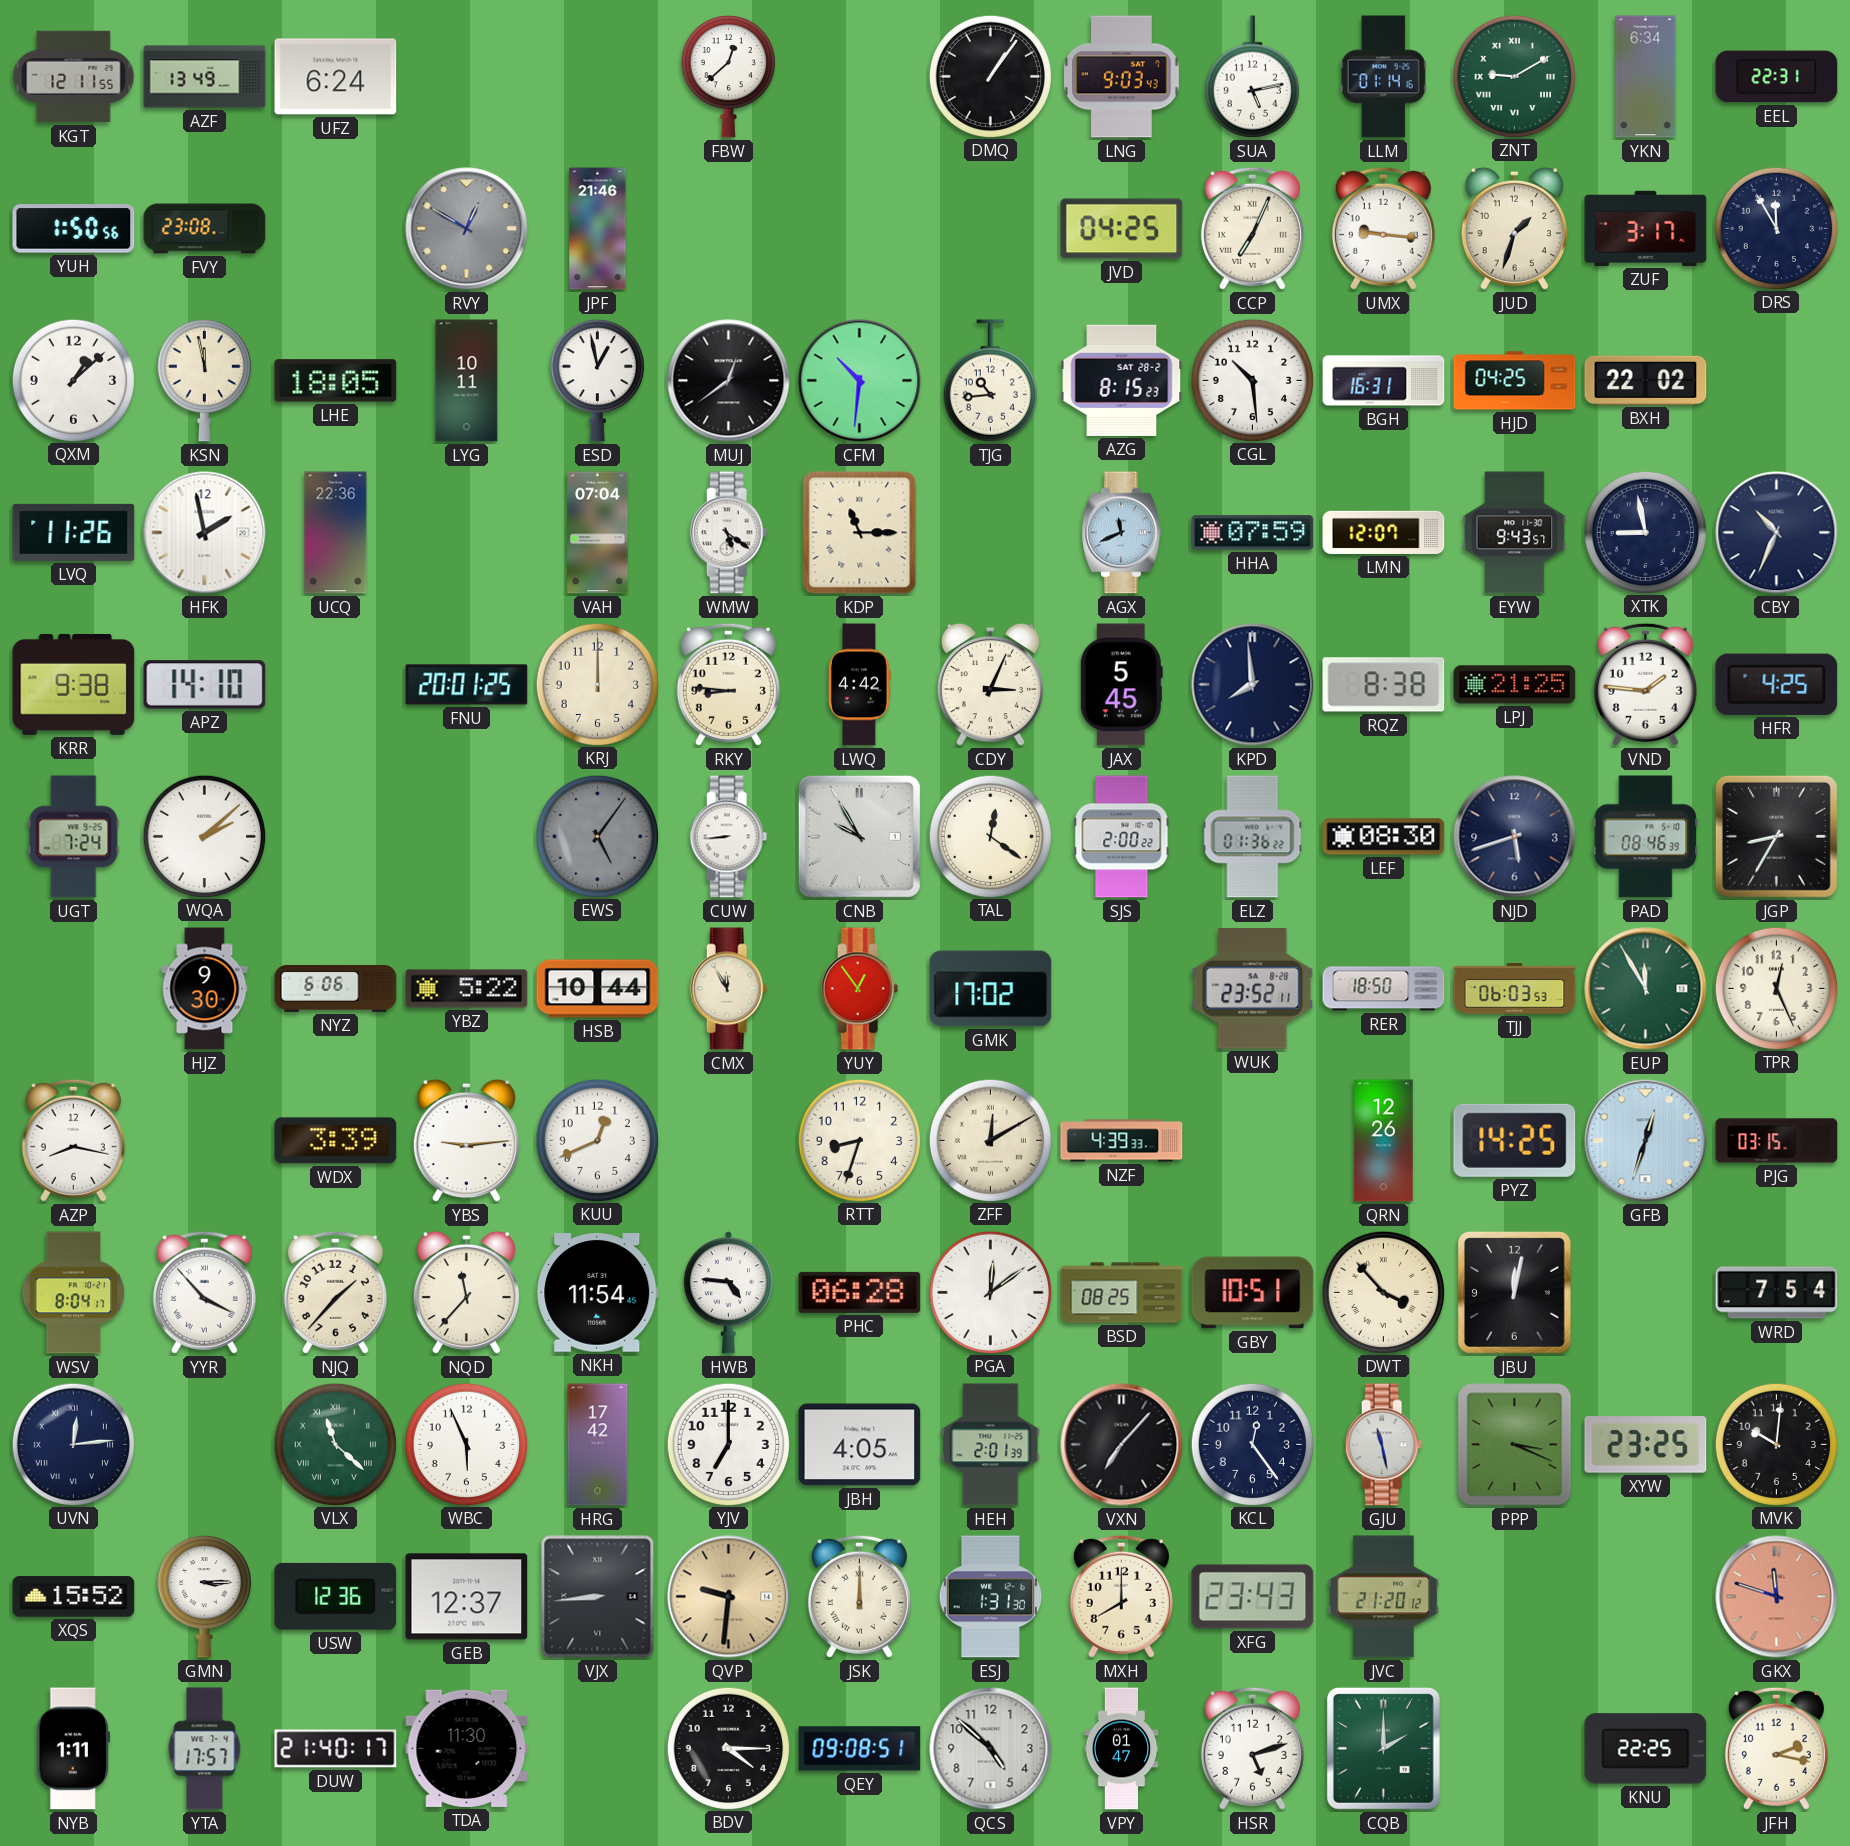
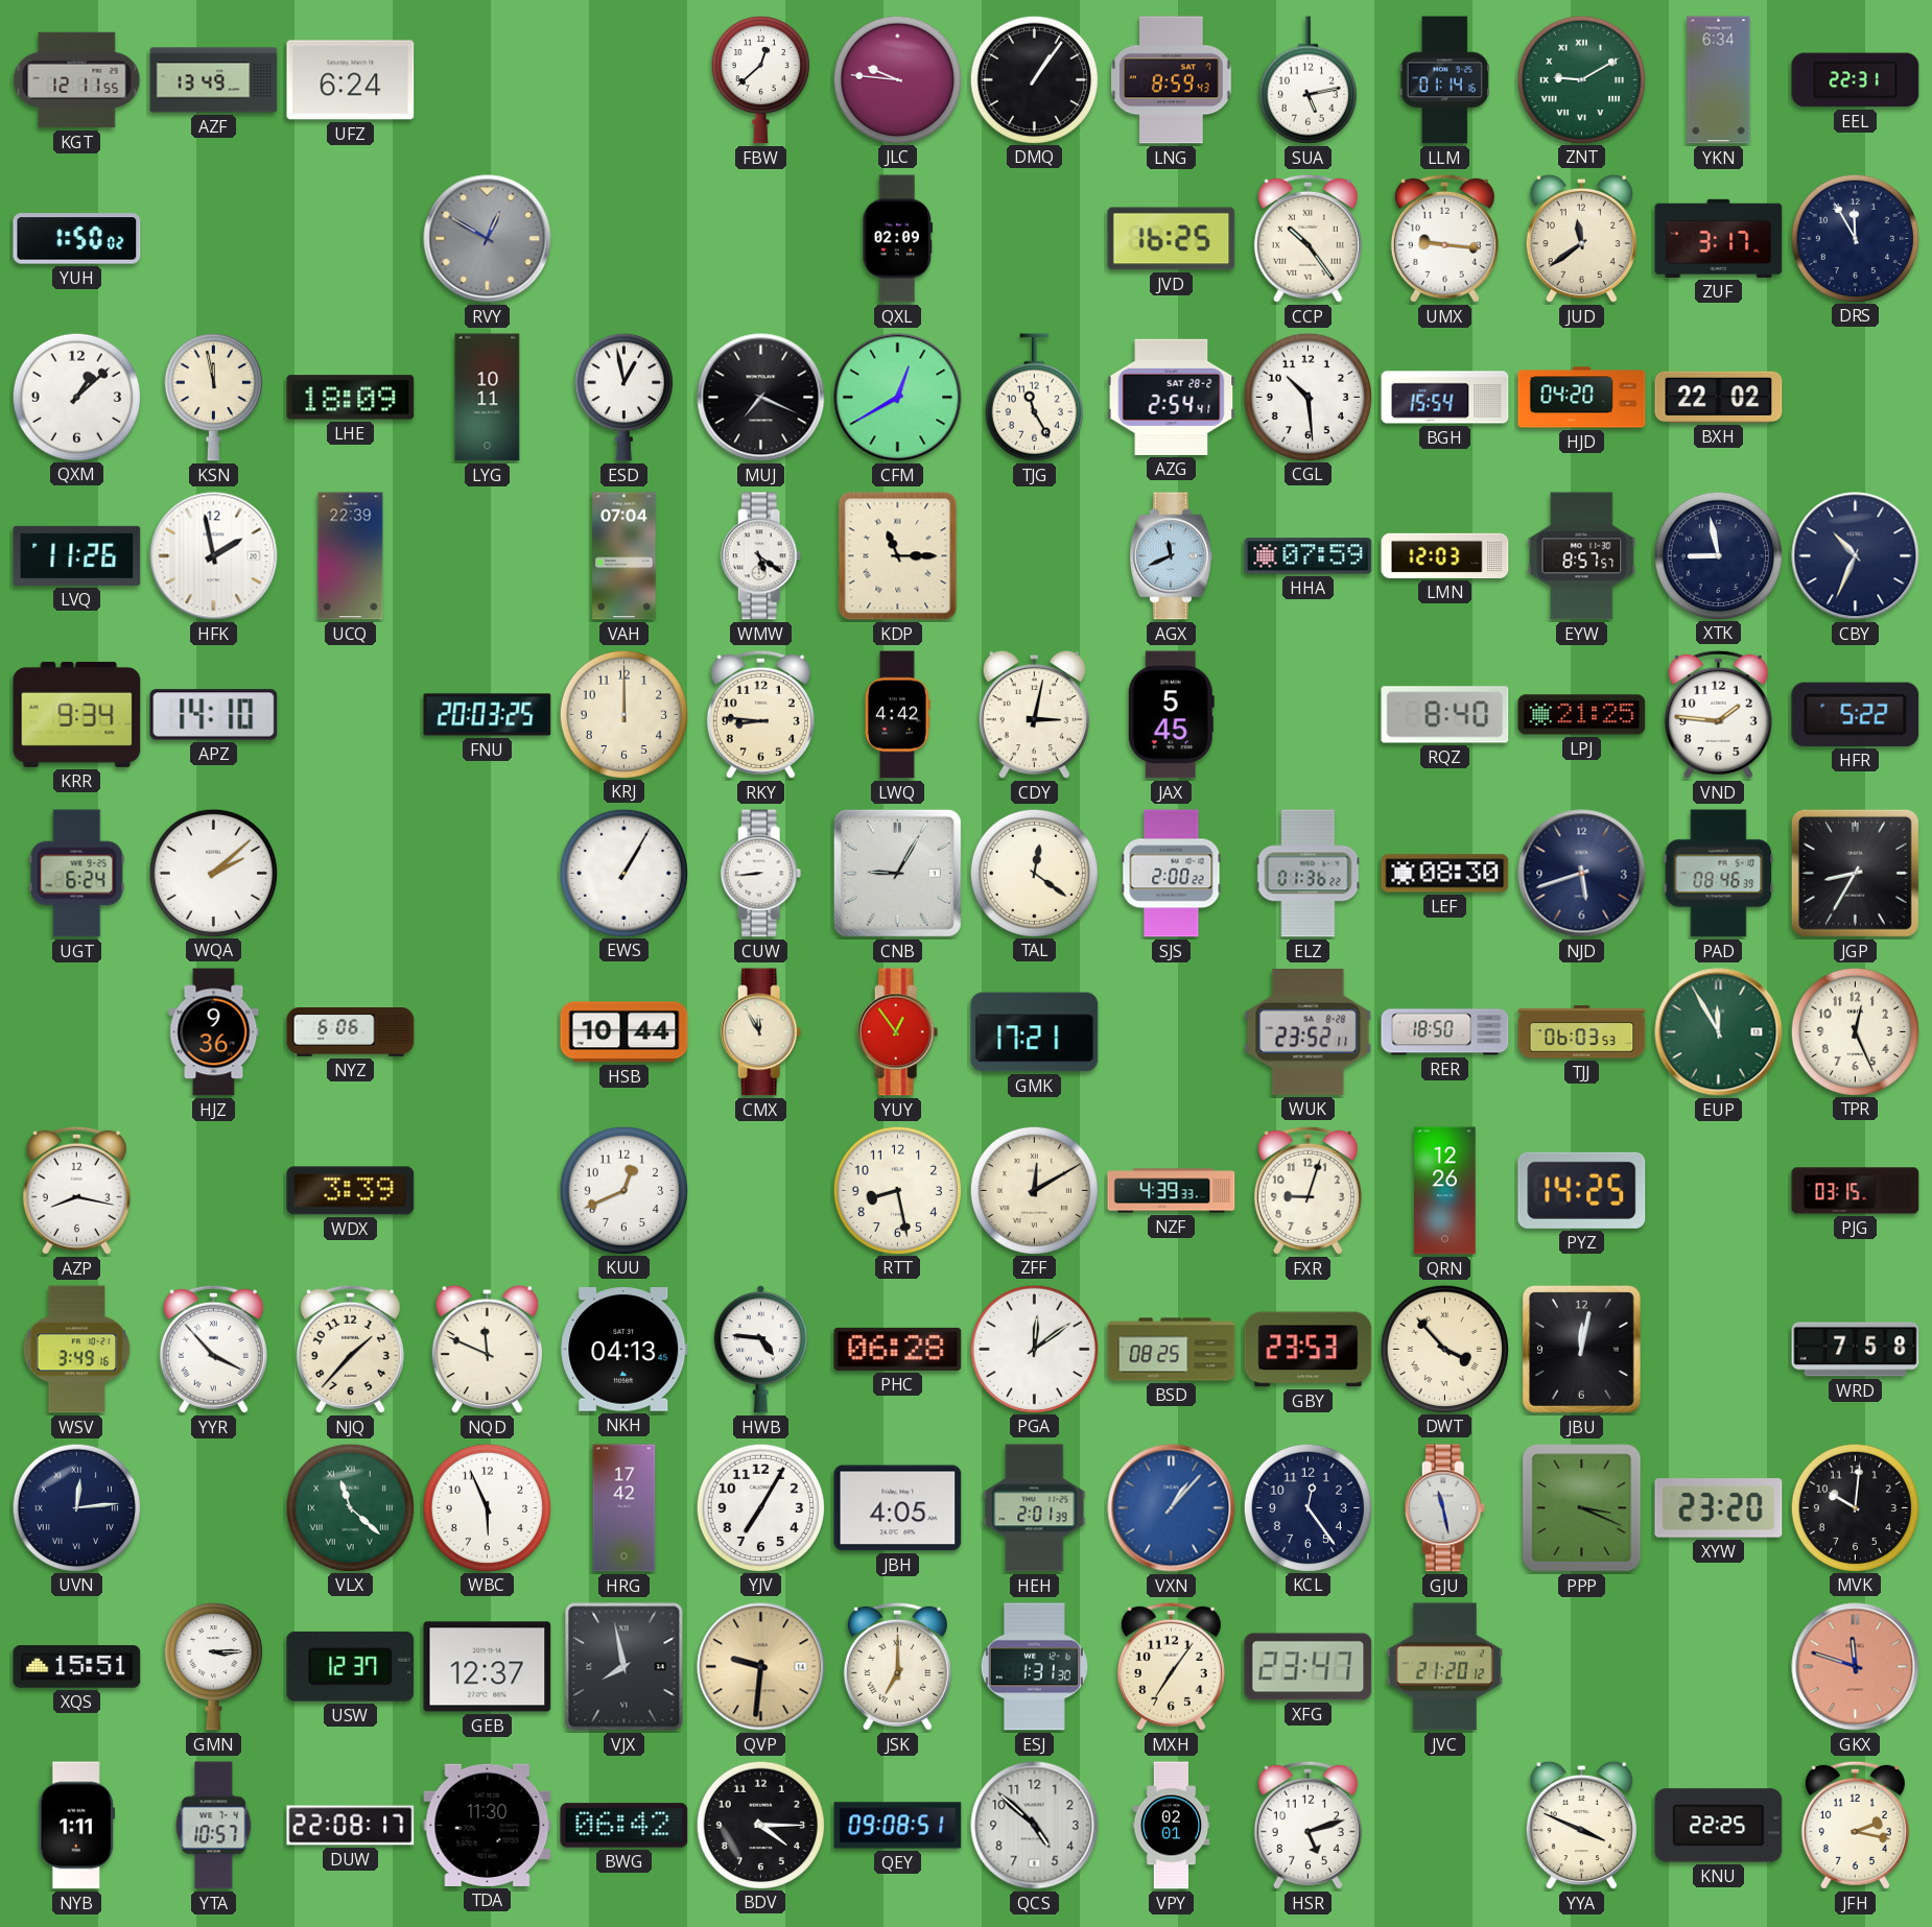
JLC: none -> 9:46
LNG: 9:03 -> 8:59
YUH: 1:50:56 -> 1:50:02
FVY: 23:08 -> none
JPF: 21:46 -> none
QXL: none -> 02:09
JVD: 04:25 -> 16:25
CCP: 7:04 -> 10:24
JUD: 1:33 -> 11:39
LHE: 18:05 -> 18:09
MUJ: 12:39 -> 7:19
CFM: 10:31 -> 12:40
TJG: 10:44 -> 11:25
AZG: 8:15 -> 2:54
BGH: 16:31 -> 15:54
HJD: 04:25 -> 04:20
UCQ: 22:36 -> 22:39
LMN: 12:07 -> 12:03
EYW: 9:43 -> 8:57
KRR: 9:38 -> 9:34
FNU: 20:01 -> 20:03
CDY: 3:04 -> 3:02
KPD: 7:59 -> none
RQZ: 8:38 -> 8:40
HFR: 4:25 -> 5:22
UGT: 7:24 -> 6:24
EWS: 5:06 -> 1:05
EWS dial: grey -> white
CNB: 9:55 -> 9:05
HJZ: 9:30 -> 9:36
YBZ: 5:22 -> none
GMK: 17:02 -> 17:21
YBS: 9:14 -> none
RTT: 8:33 -> 8:28
FXR: none -> 9:03
GFB: 12:33 -> none
WSV: 8:04 -> 3:49
NQD: 11:37 -> 11:49
NKH: 11:54 -> 04:13
GBY: 10:51 -> 23:53
WRD: 7:54 -> 7:58
YJV: 7:00 -> 7:05
VXN: 7:07 -> 1:07
VXN dial: black -> blue
XYW: 23:25 -> 23:20
XQS: 15:52 -> 15:51
USW: 12:36 -> 12:37
VJX: 8:44 -> 7:58
JSK: 12:00 -> 7:00
MXH: 8:00 -> 7:06
XFG: 23:43 -> 23:47
YTA: 17:57 -> 10:57
DUW: 21:40 -> 22:08
BWG: none -> 06:42
VPY: 01:47 -> 02:01
CQB: 2:00 -> none
YYA: none -> 3:49
